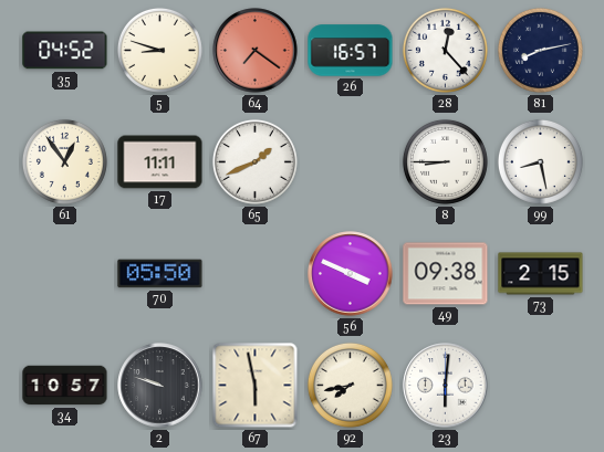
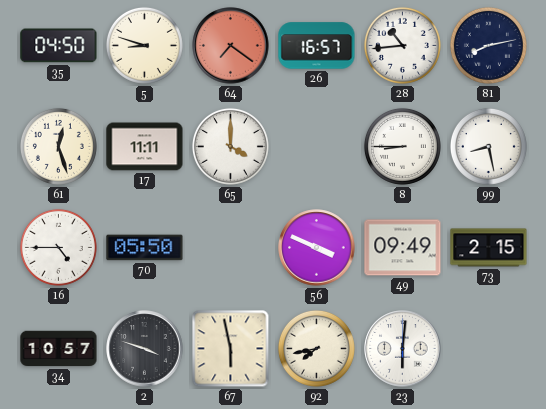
35: 04:52 -> 04:50
28: 12:23 -> 10:44
61: 12:54 -> 12:27
65: 1:41 -> 4:00
16: none -> 4:45
49: 09:38 -> 09:49
2: 9:48 -> 3:48
